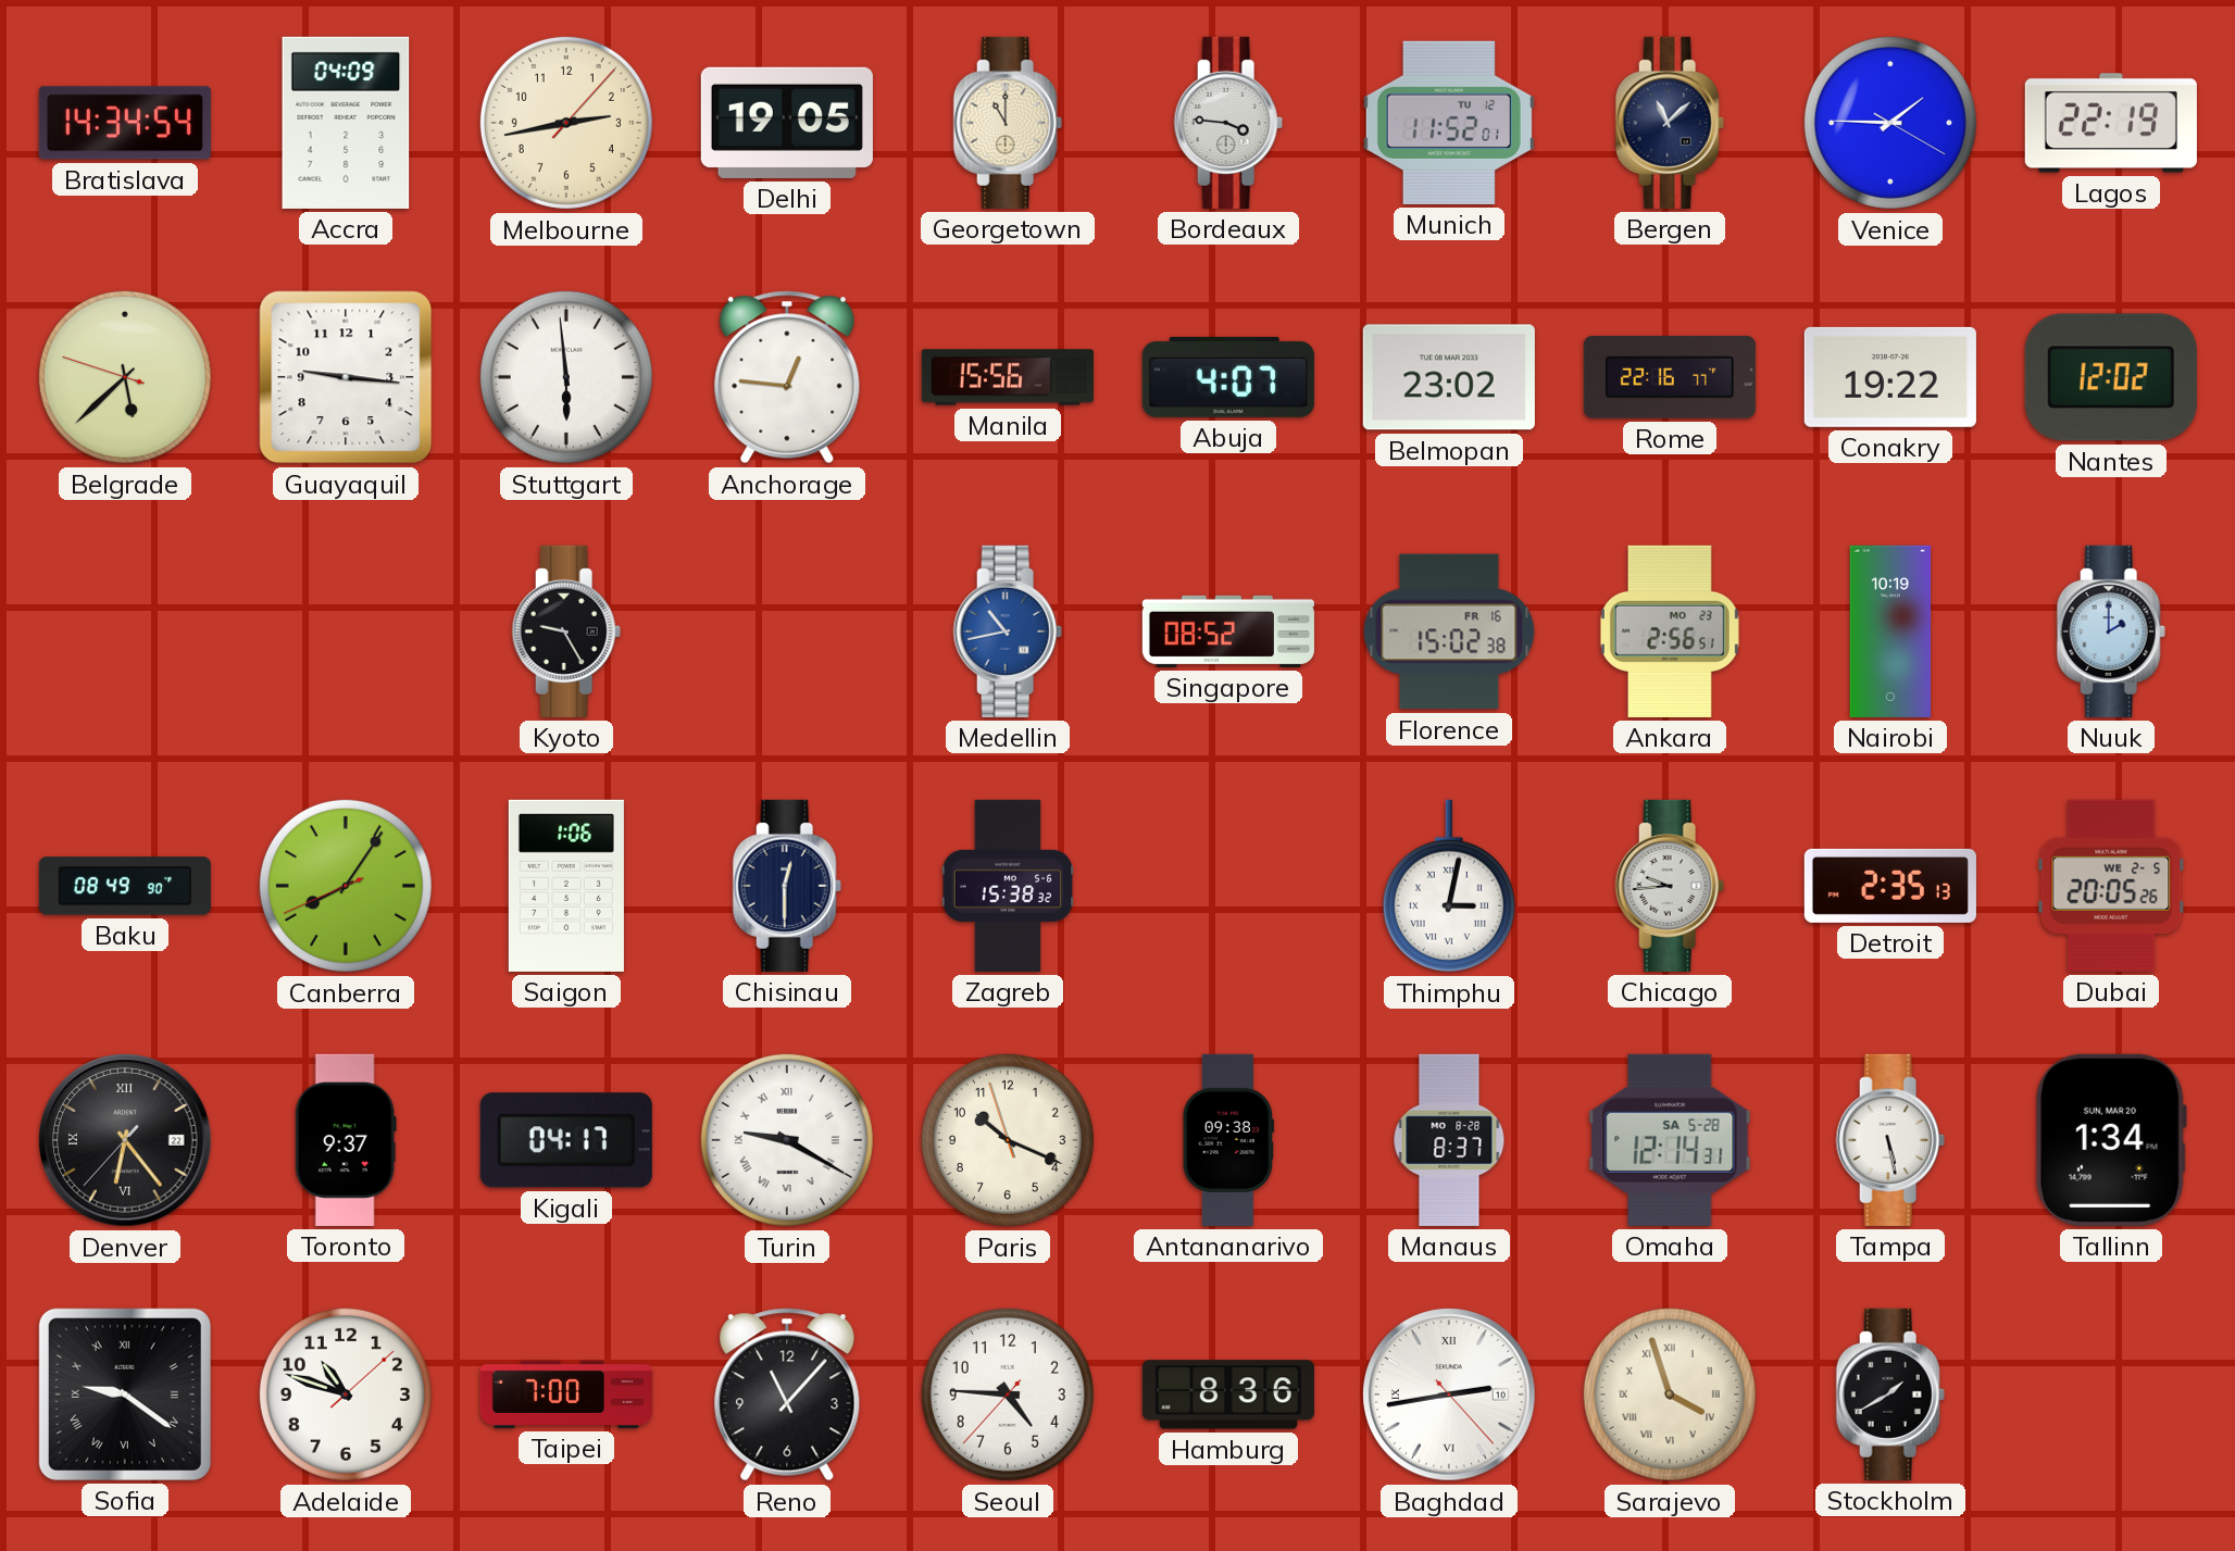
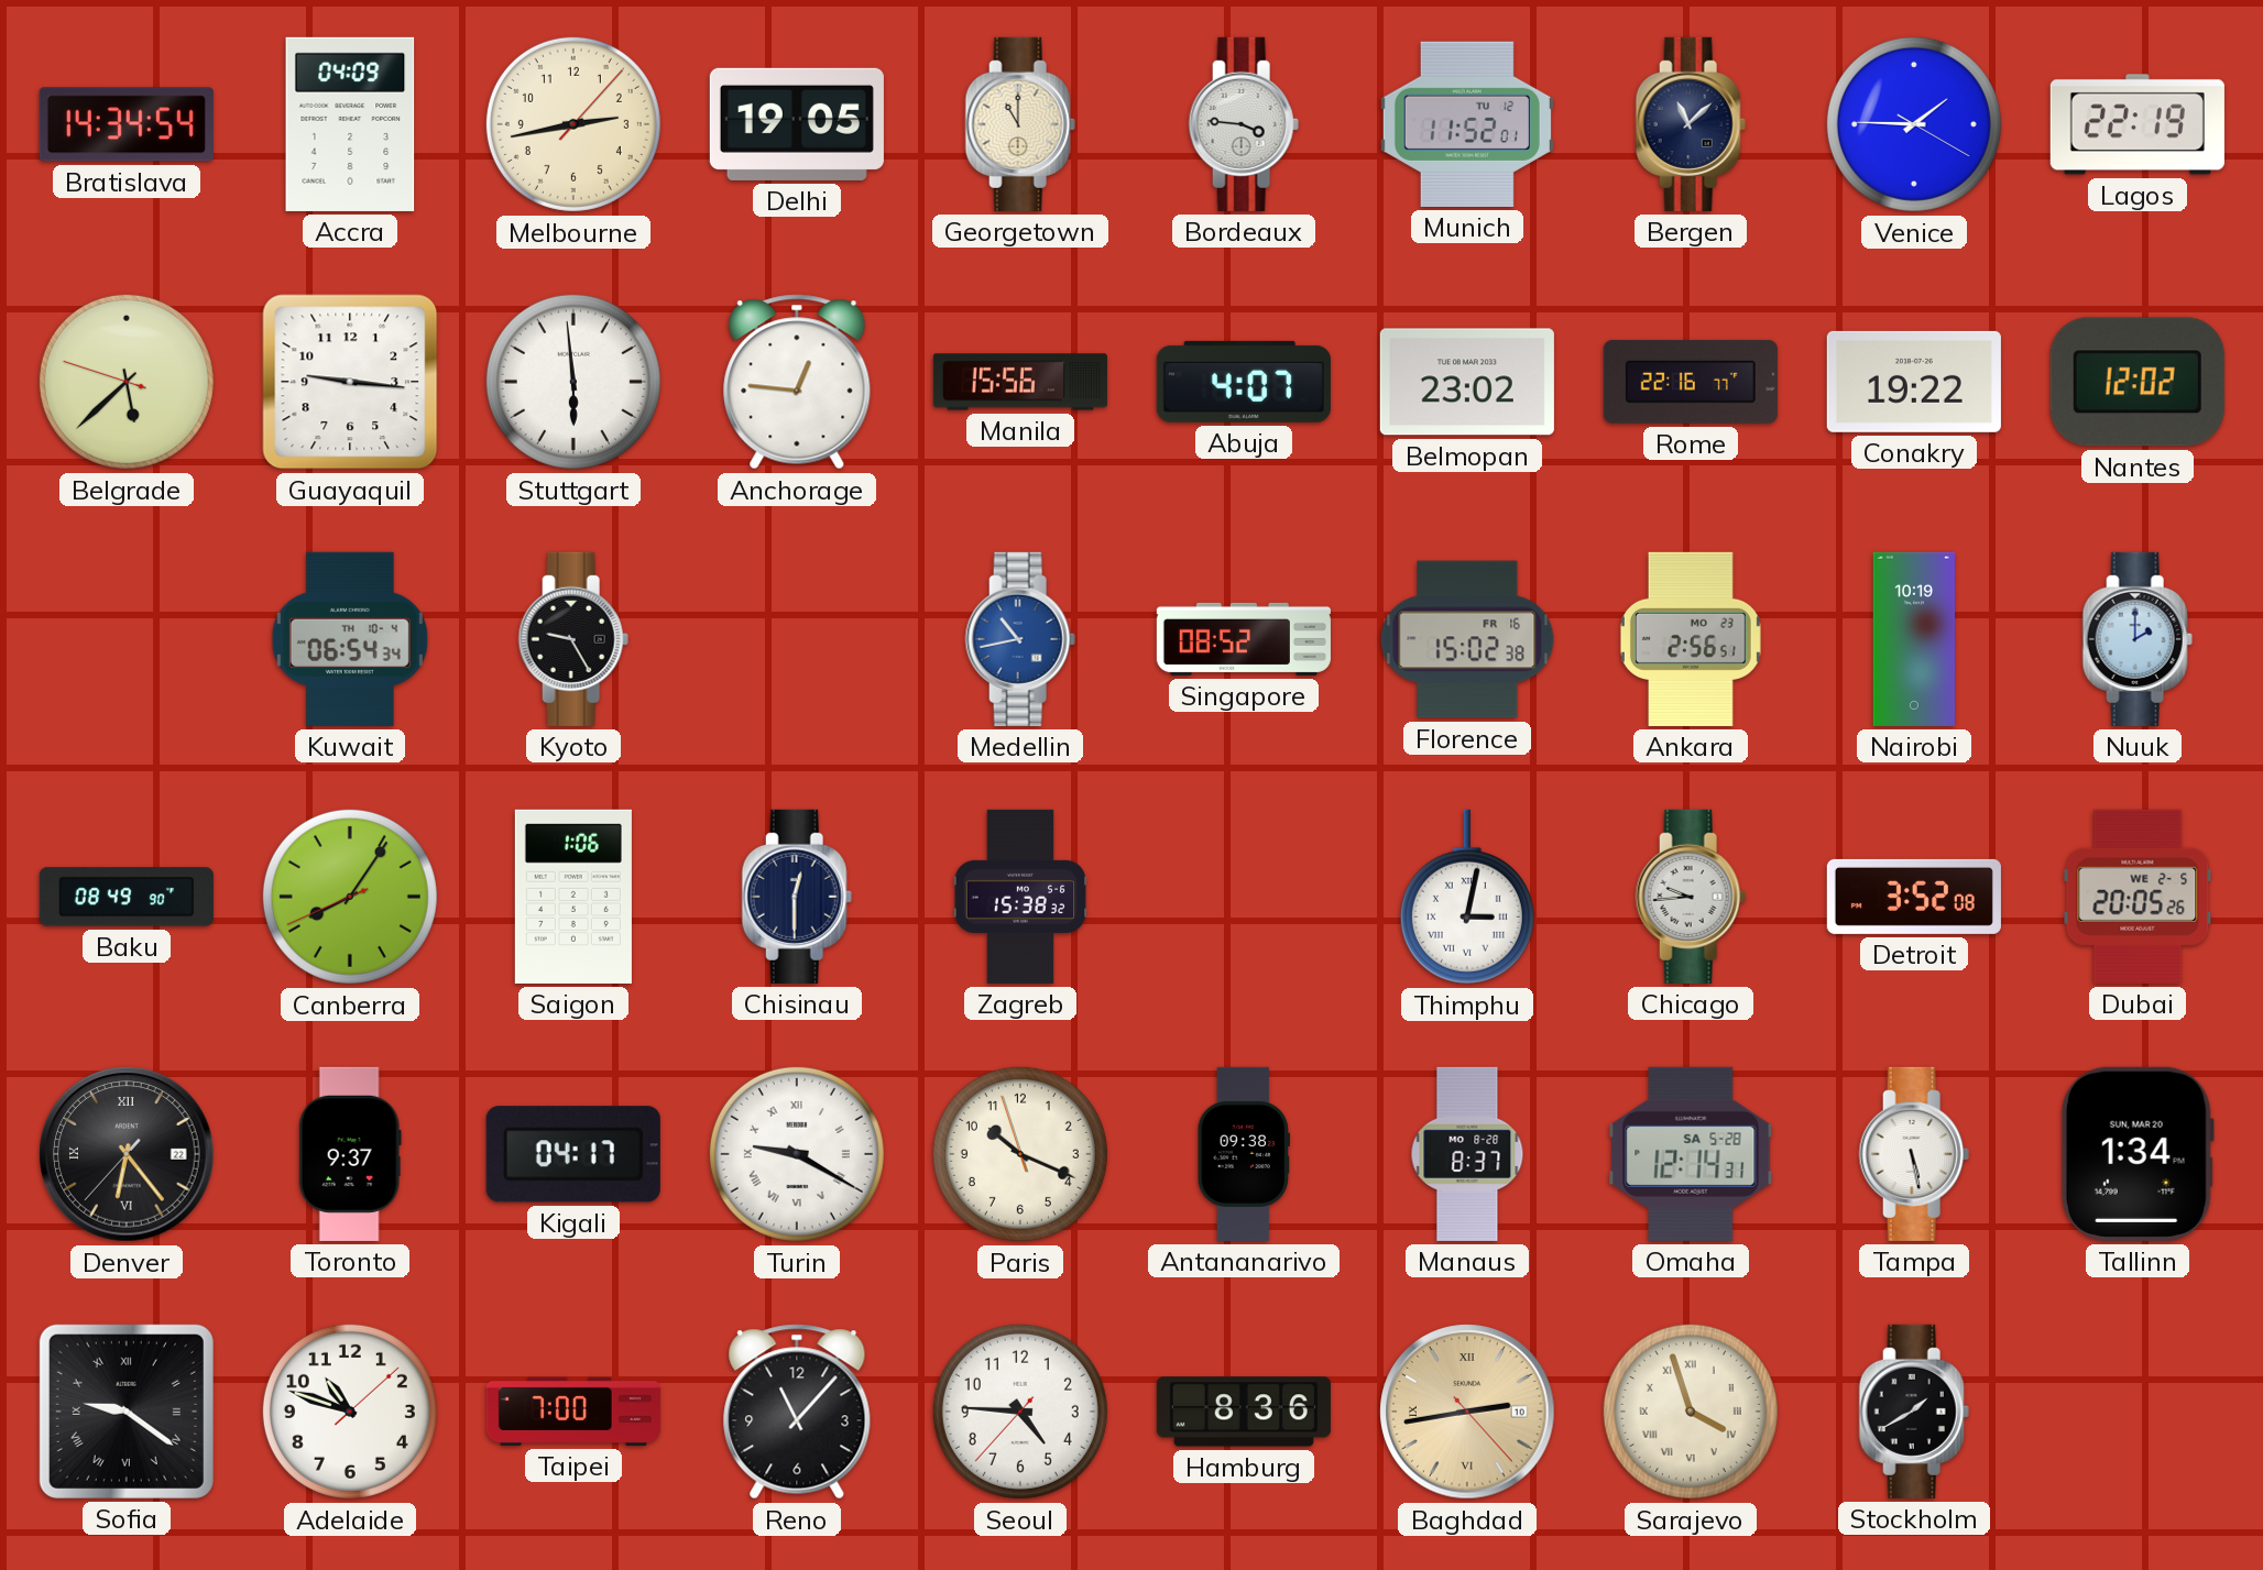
Kuwait: none -> 06:54
Detroit: 2:35 -> 3:52
Baghdad dial: white -> champagne
